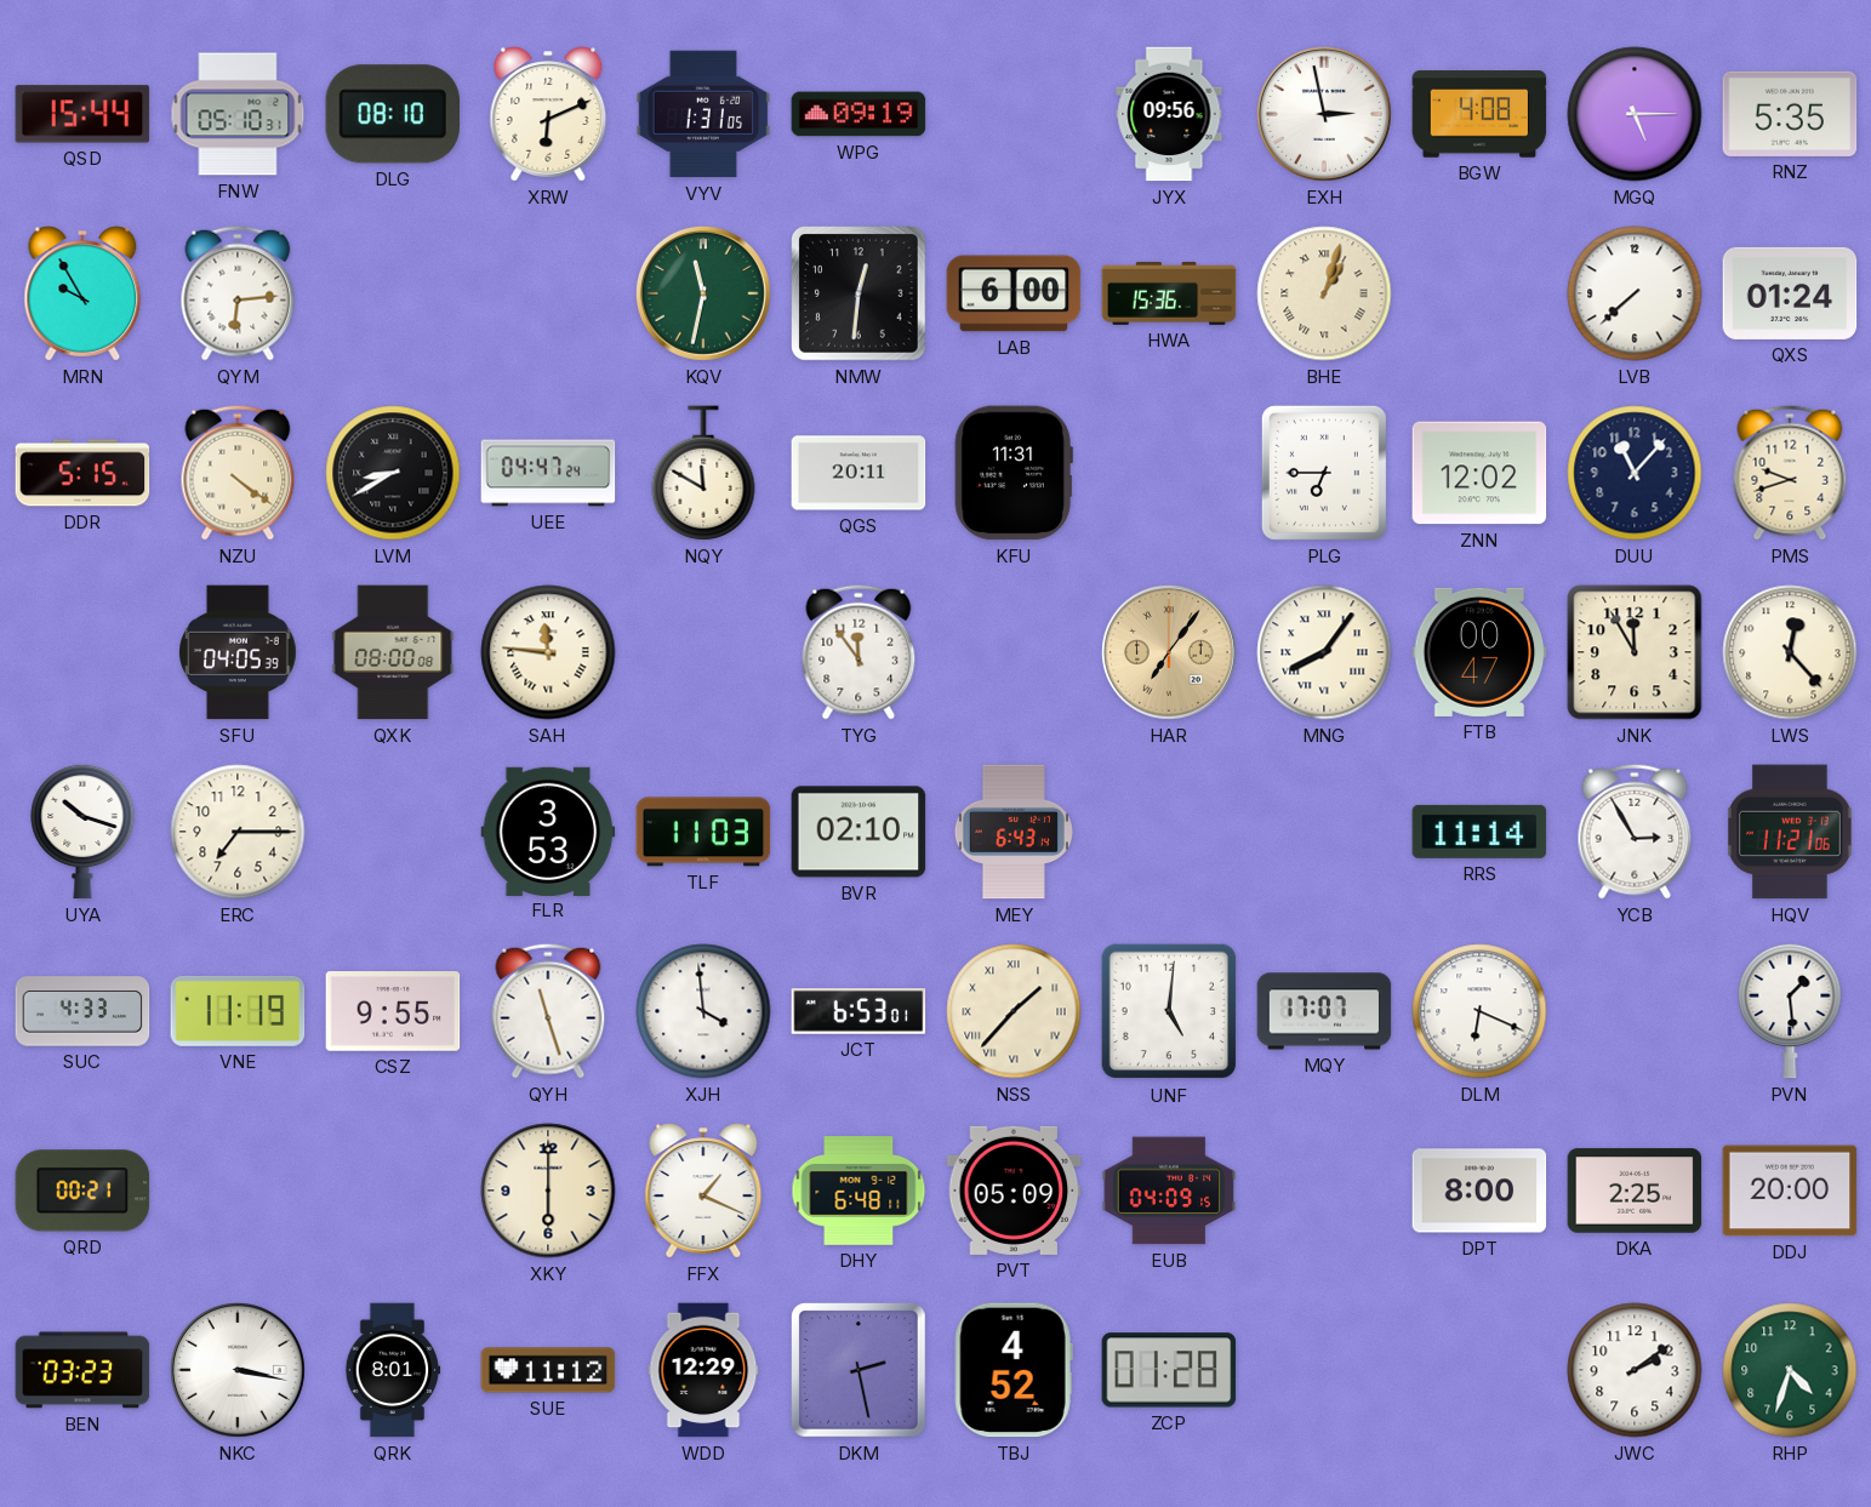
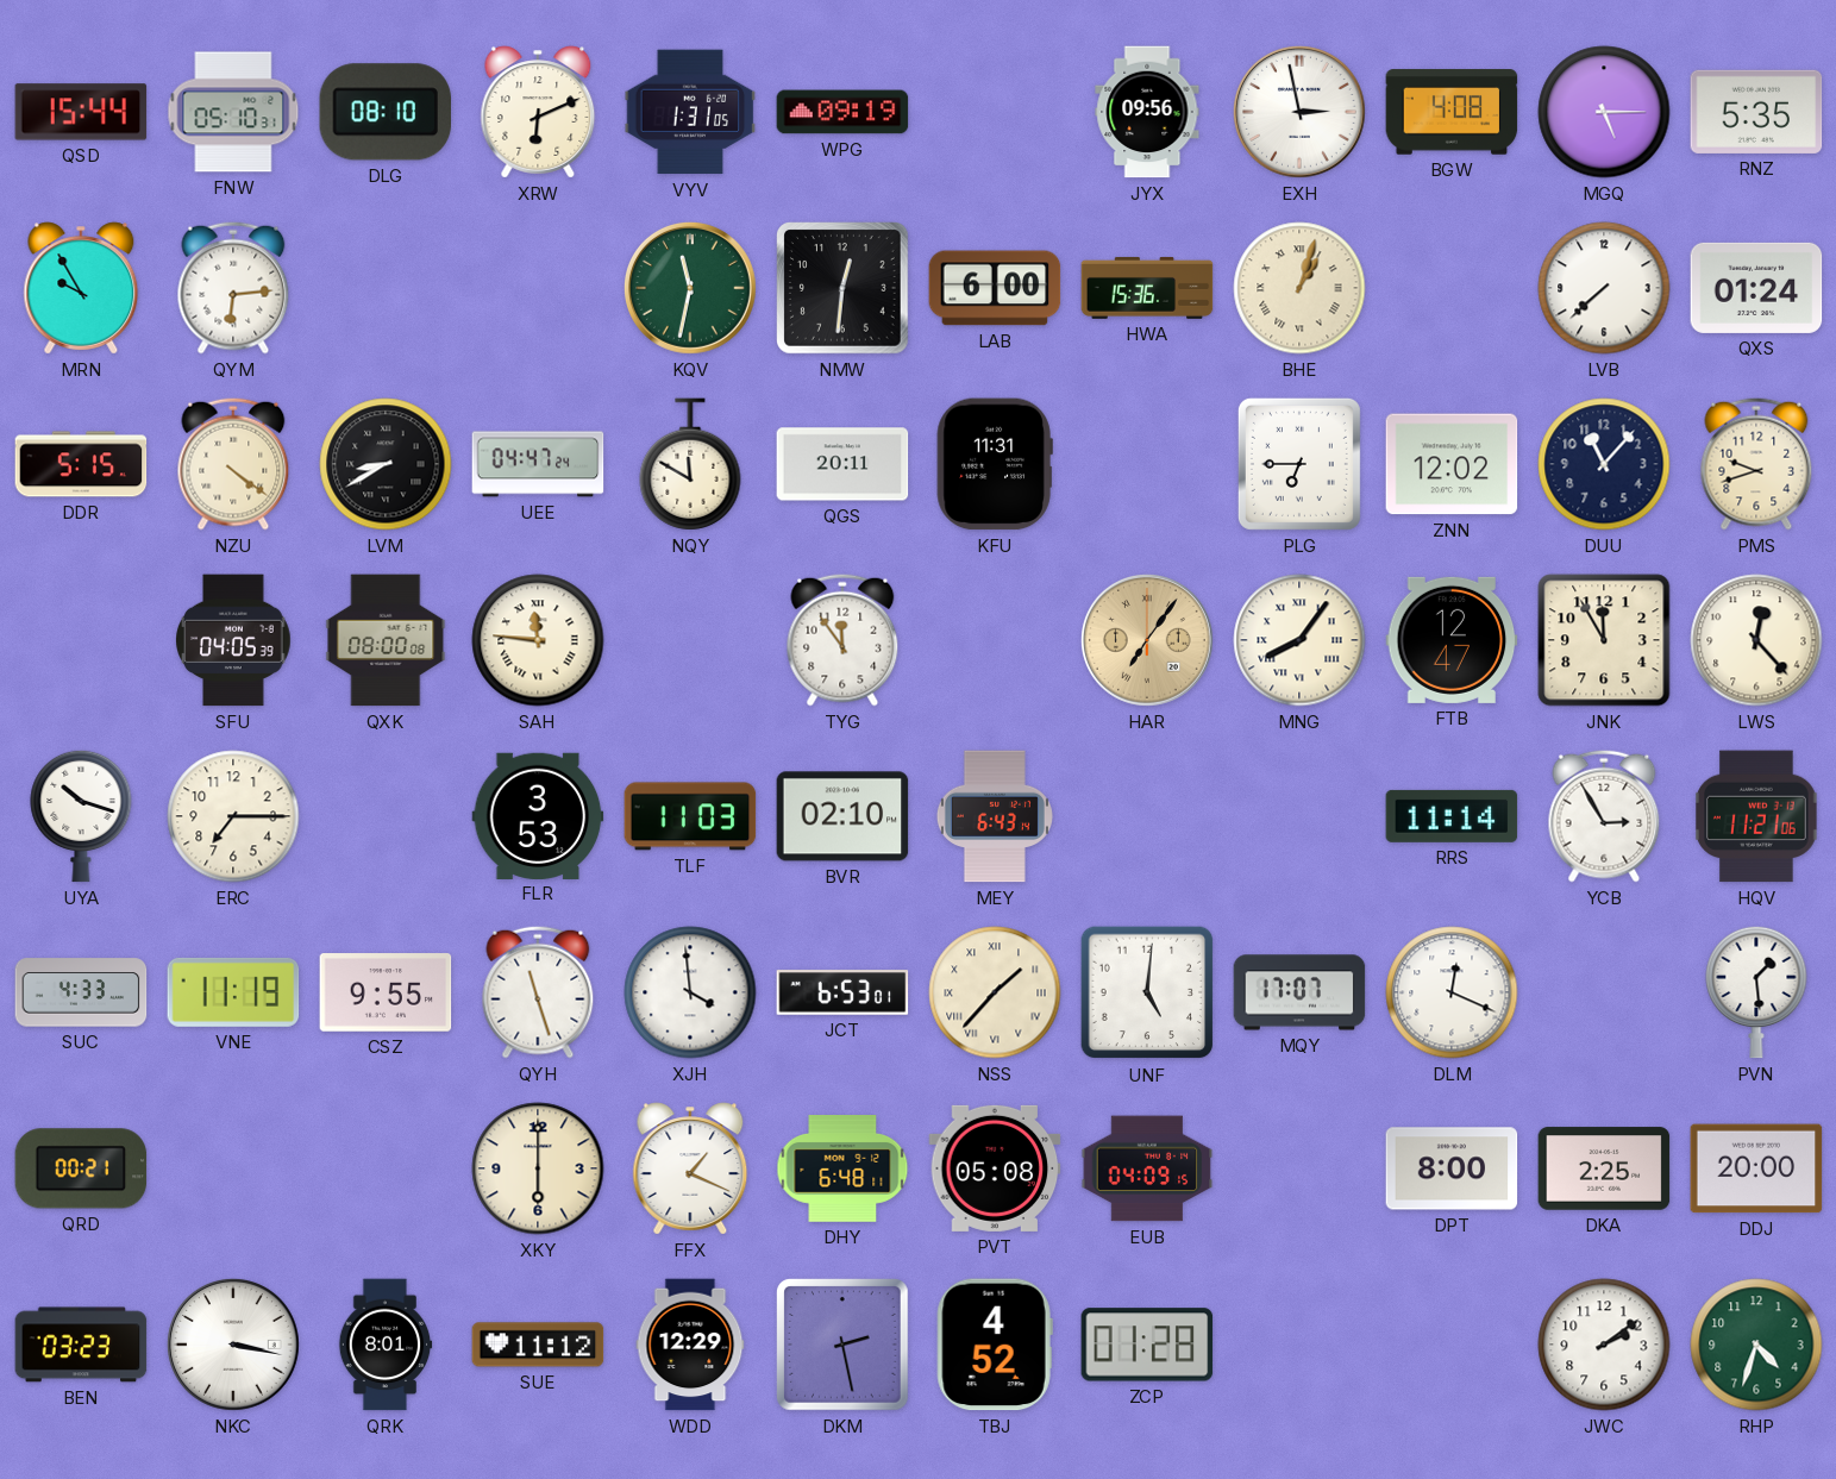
FTB: 00:47 -> 12:47
DLM: 6:19 -> 12:19
PVT: 05:09 -> 05:08
